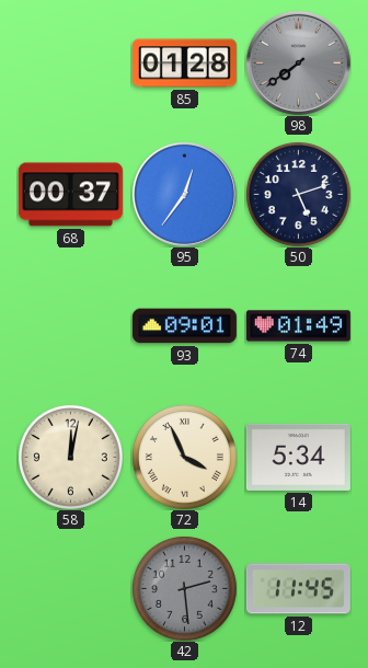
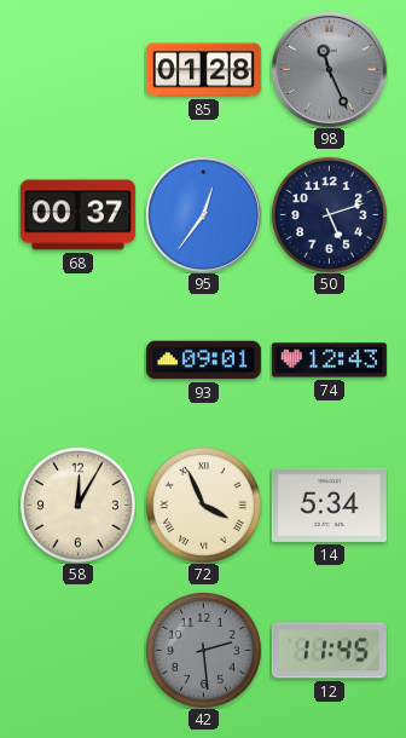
98: 7:39 -> 11:26
74: 01:49 -> 12:43
58: 12:02 -> 12:05
